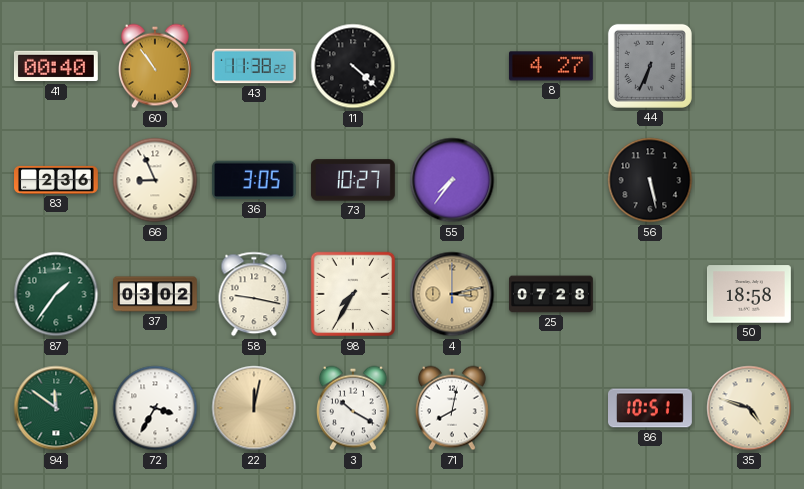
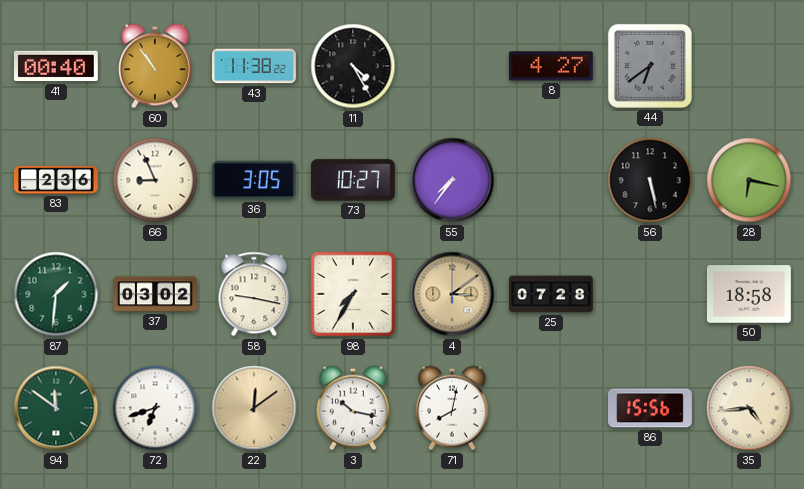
11: 4:22 -> 4:25
44: 6:34 -> 6:39
28: none -> 6:17
87: 1:36 -> 1:31
4: 3:13 -> 3:09
72: 3:35 -> 6:42
22: 12:02 -> 12:09
3: 10:20 -> 10:17
86: 10:51 -> 15:56
35: 4:48 -> 4:44
